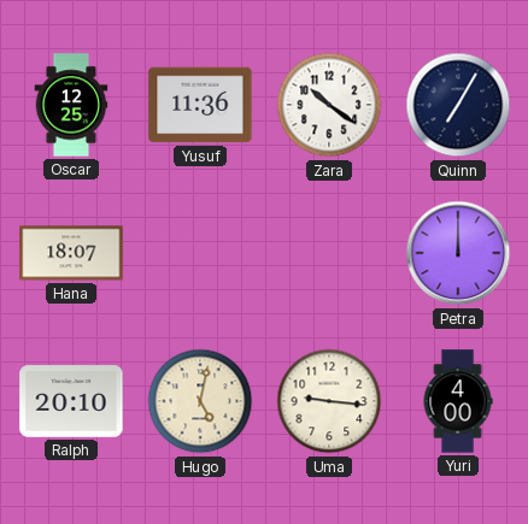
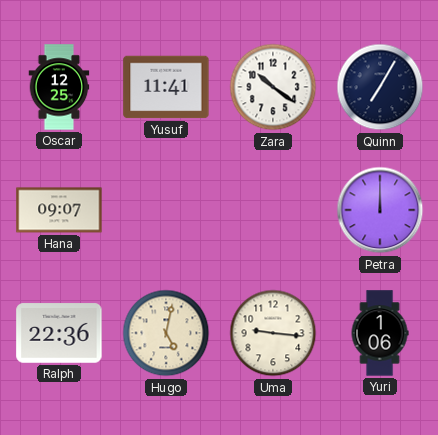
Yusuf: 11:36 -> 11:41
Hana: 18:07 -> 09:07
Ralph: 20:10 -> 22:36
Yuri: 4:00 -> 1:06
